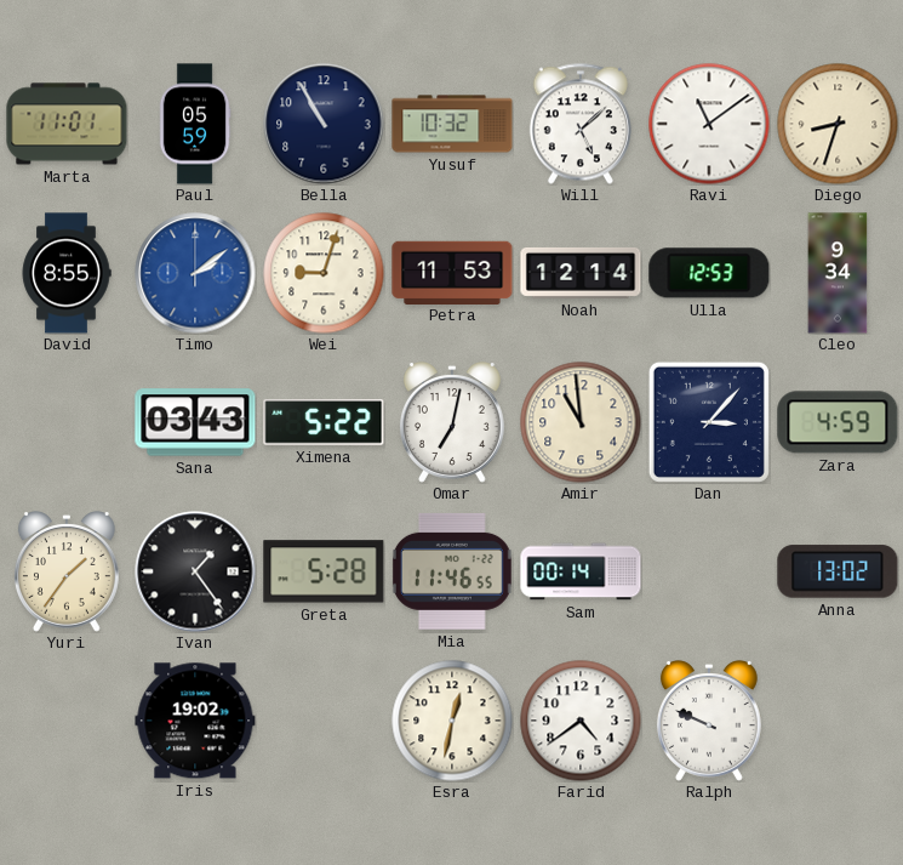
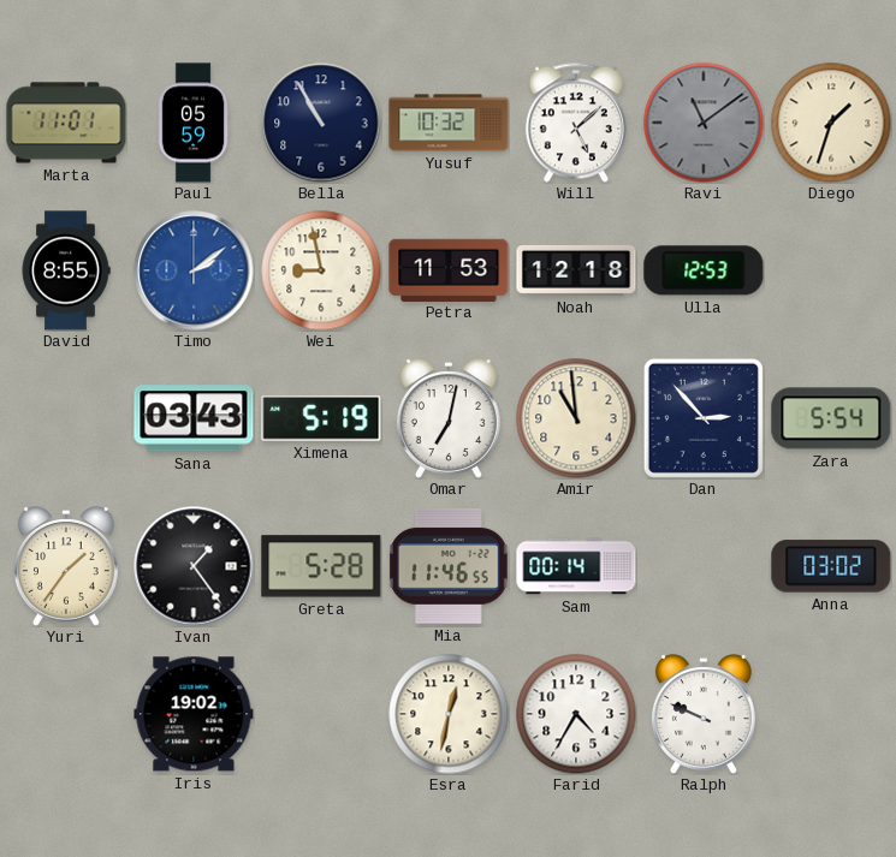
Ravi dial: white -> grey
Diego: 8:33 -> 1:33
Wei: 9:03 -> 8:58
Noah: 12:14 -> 12:18
Cleo: 9:34 -> none
Ximena: 5:22 -> 5:19
Dan: 3:07 -> 2:53
Zara: 4:59 -> 5:54
Anna: 13:02 -> 03:02
Farid: 4:39 -> 4:35
